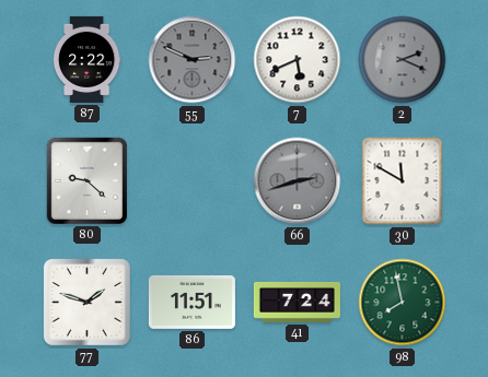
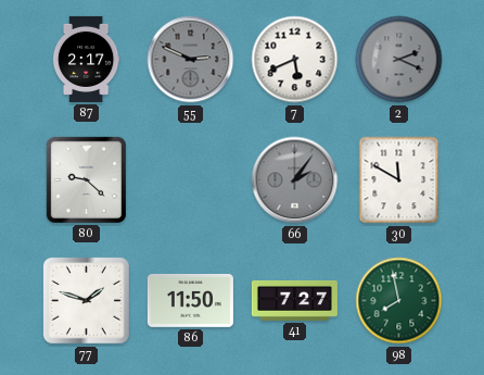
87: 2:22 -> 2:17
66: 2:42 -> 2:06
86: 11:51 -> 11:50
41: 7:24 -> 7:27
